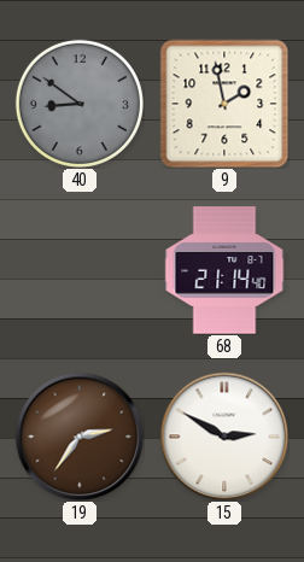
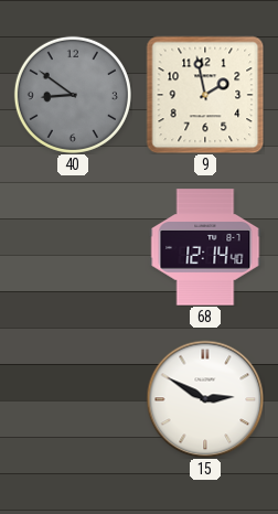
68: 21:14 -> 12:14
19: 2:36 -> none
